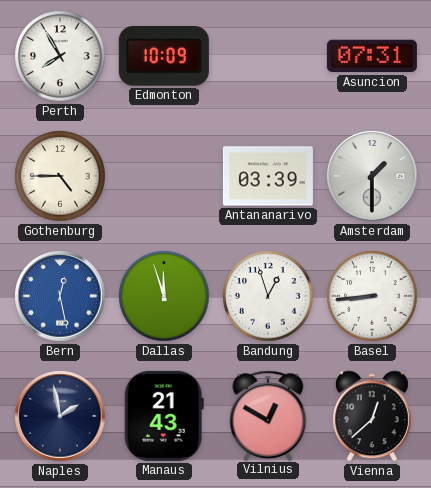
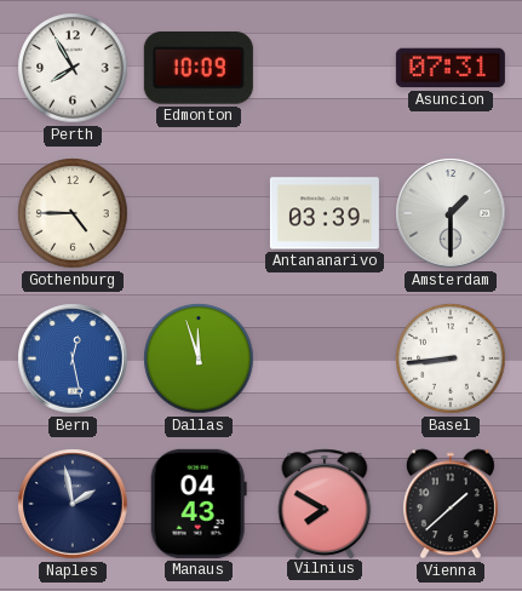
Bandung: 12:57 -> none
Manaus: 21:43 -> 04:43
Vilnius: 12:50 -> 7:50
Vienna: 12:38 -> 1:38
